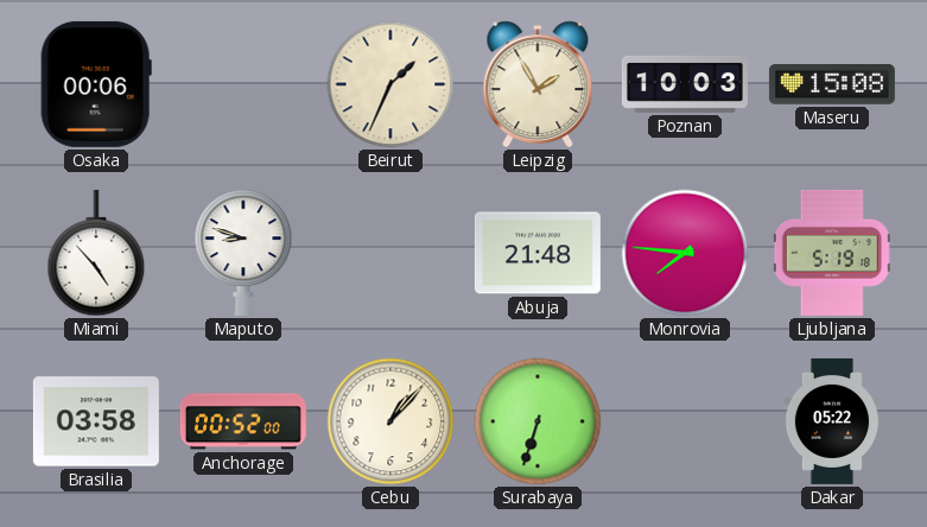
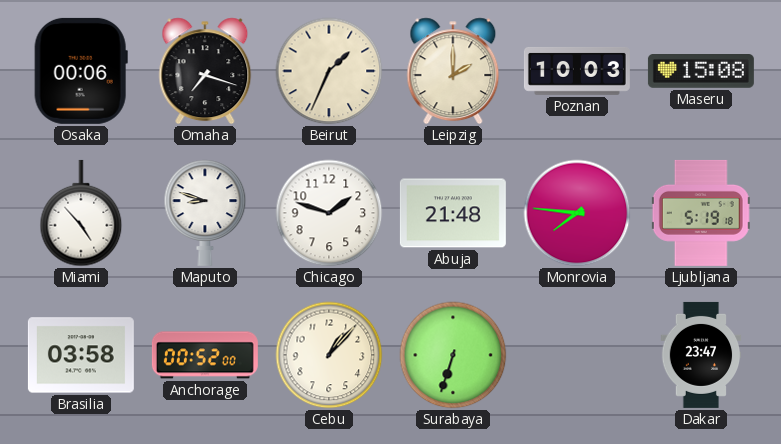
Omaha: none -> 7:18
Leipzig: 1:55 -> 2:00
Chicago: none -> 1:48
Dakar: 05:22 -> 23:47
